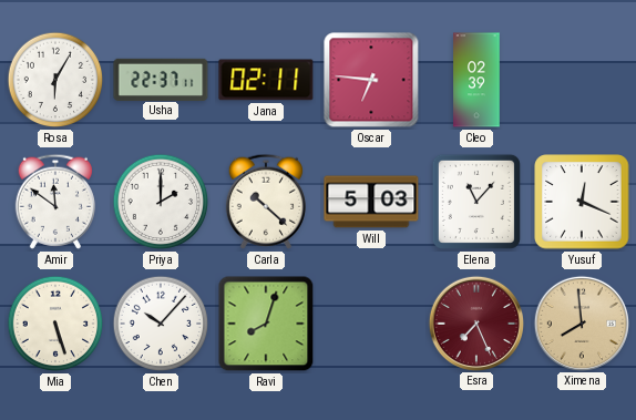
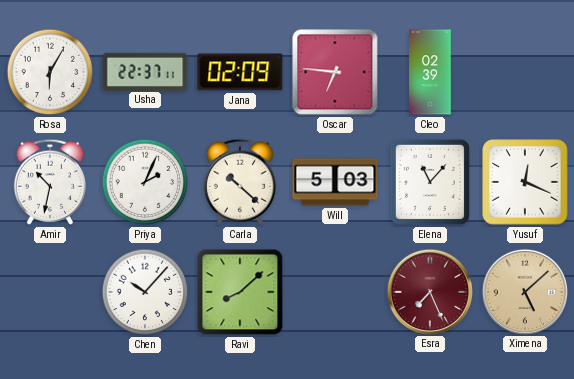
Jana: 02:11 -> 02:09
Amir: 11:51 -> 10:32
Priya: 2:00 -> 2:04
Mia: 5:27 -> none
Ravi: 8:03 -> 8:08
Ximena: 7:59 -> 5:08
